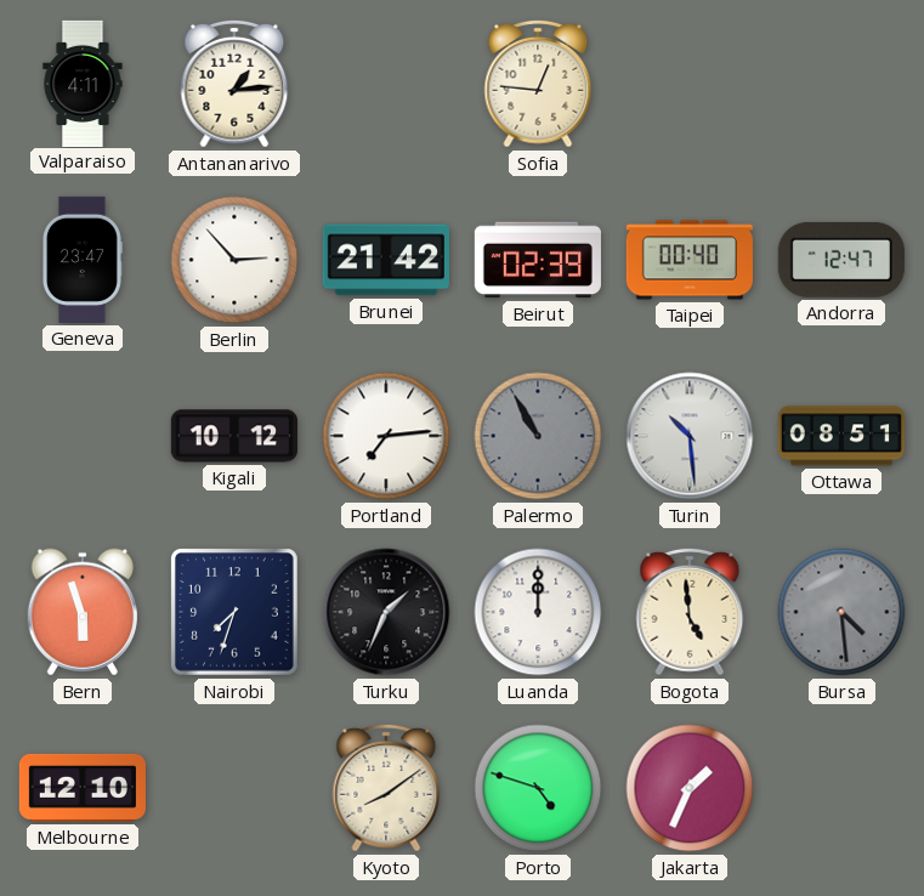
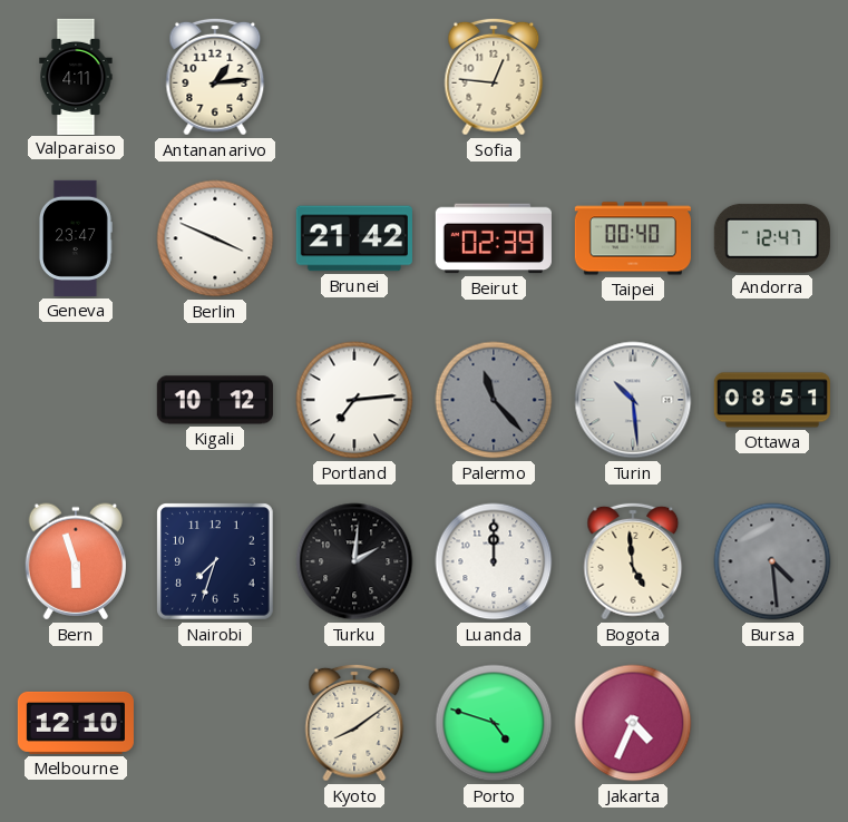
Berlin: 2:53 -> 3:49
Palermo: 10:55 -> 11:23
Turku: 1:34 -> 2:01
Jakarta: 1:34 -> 4:34
